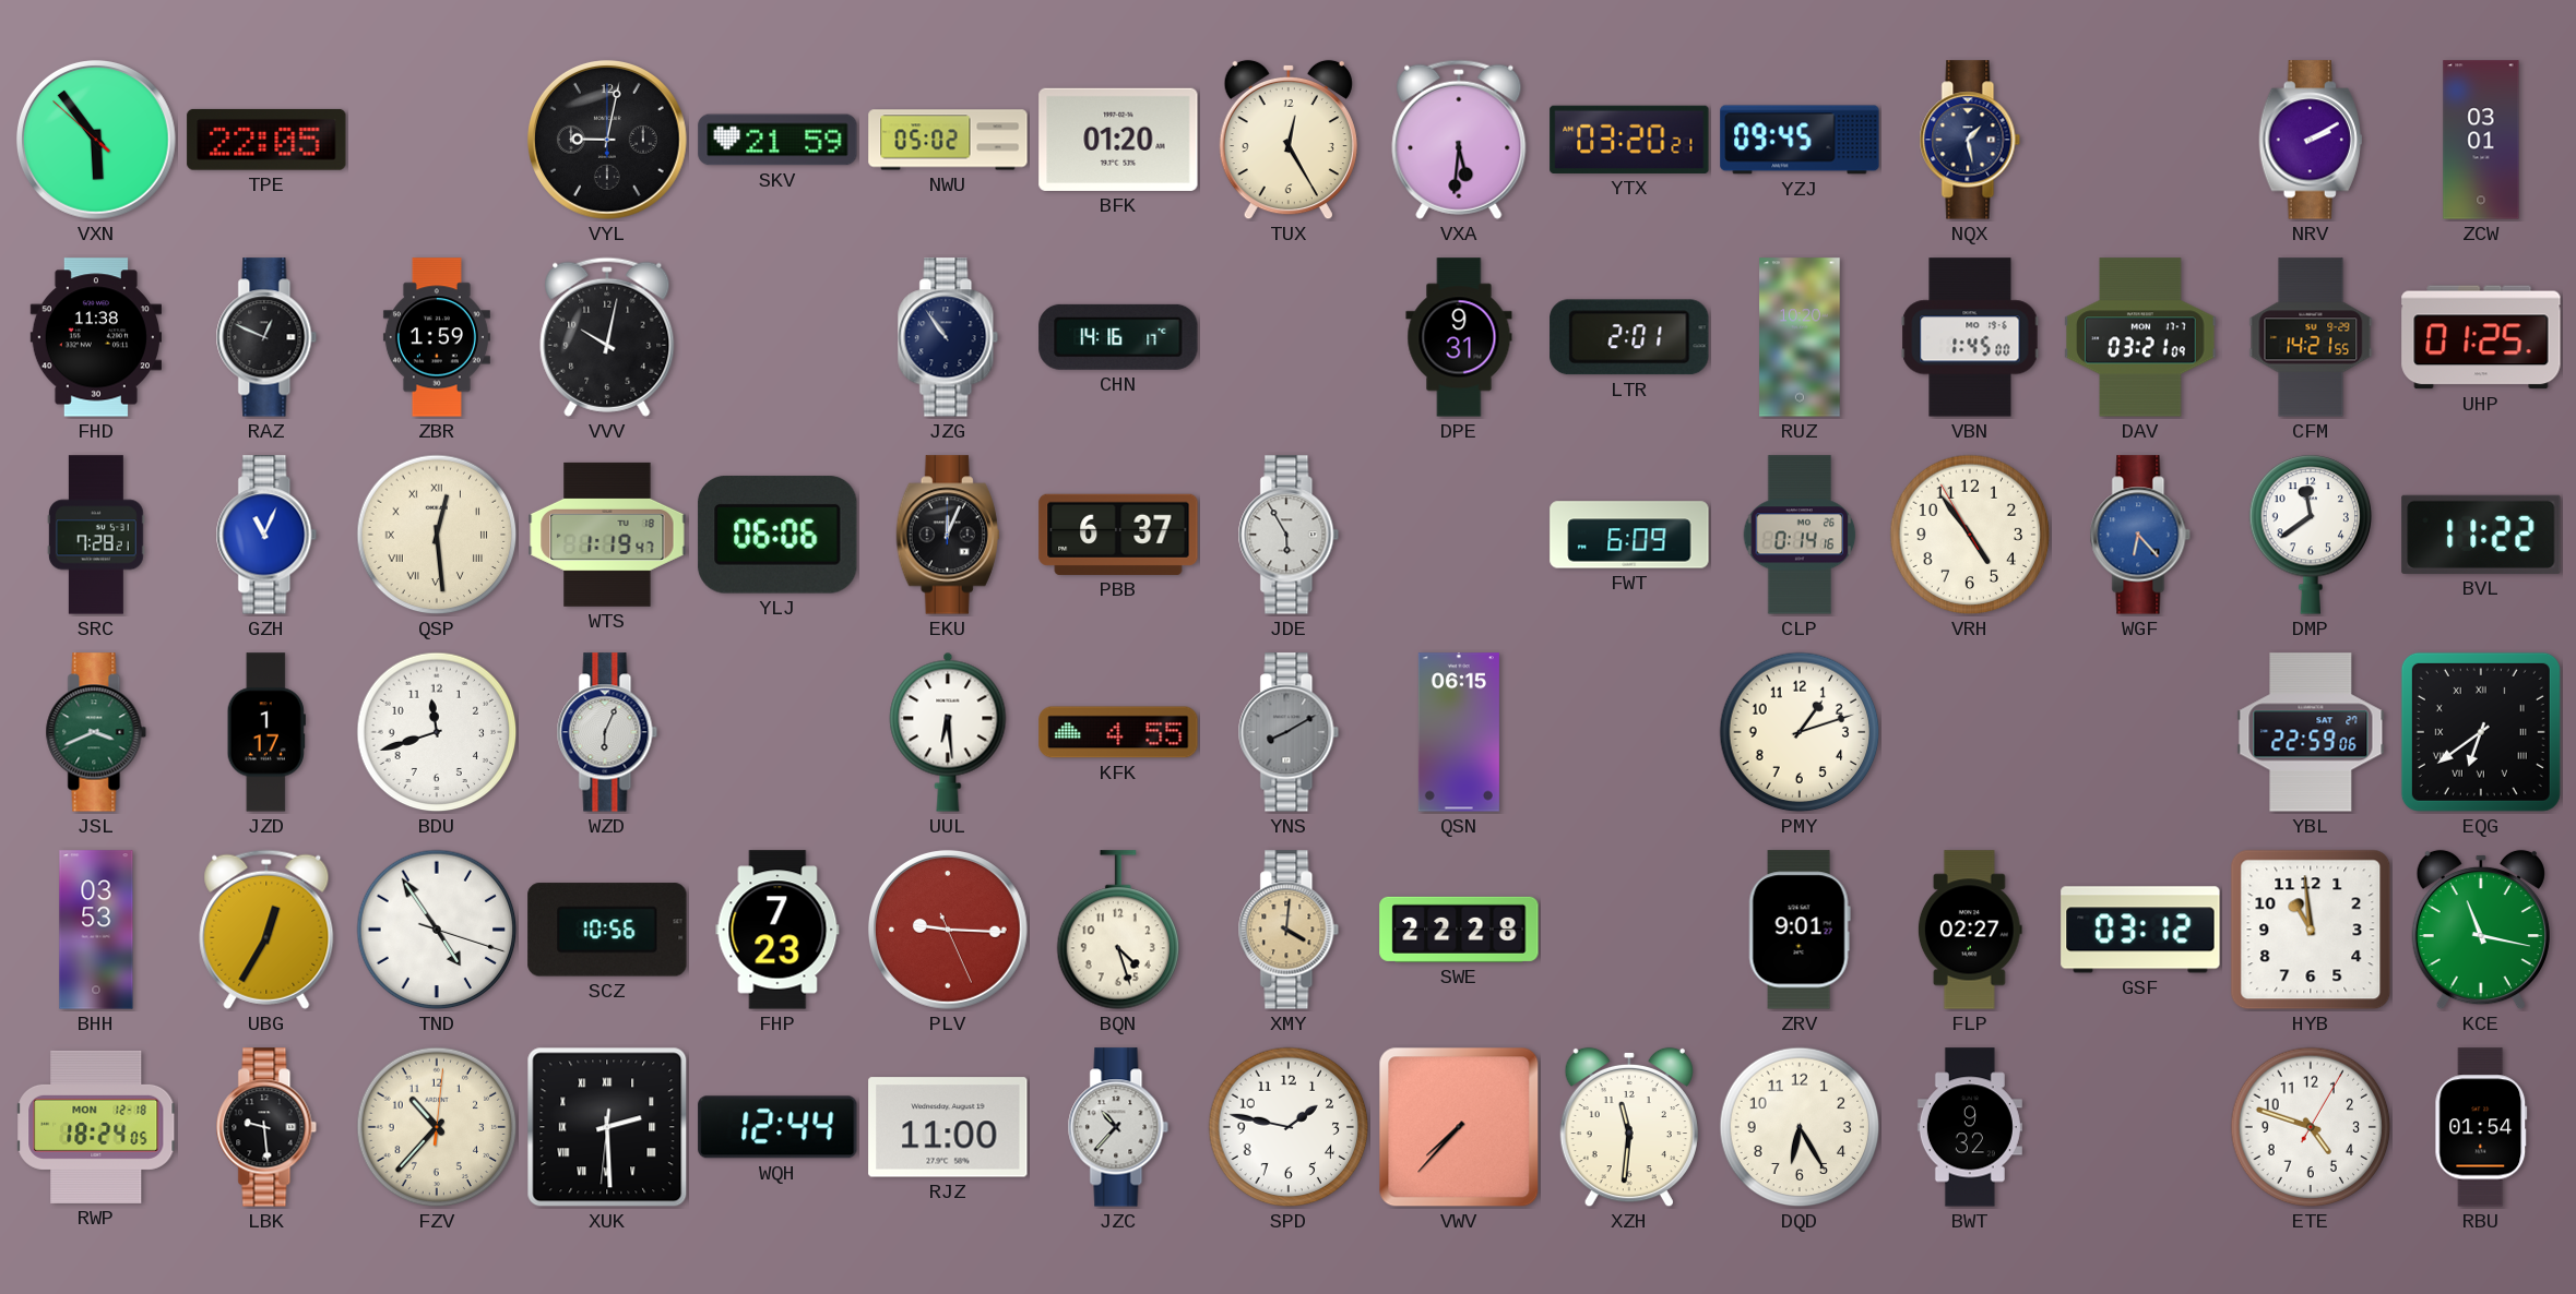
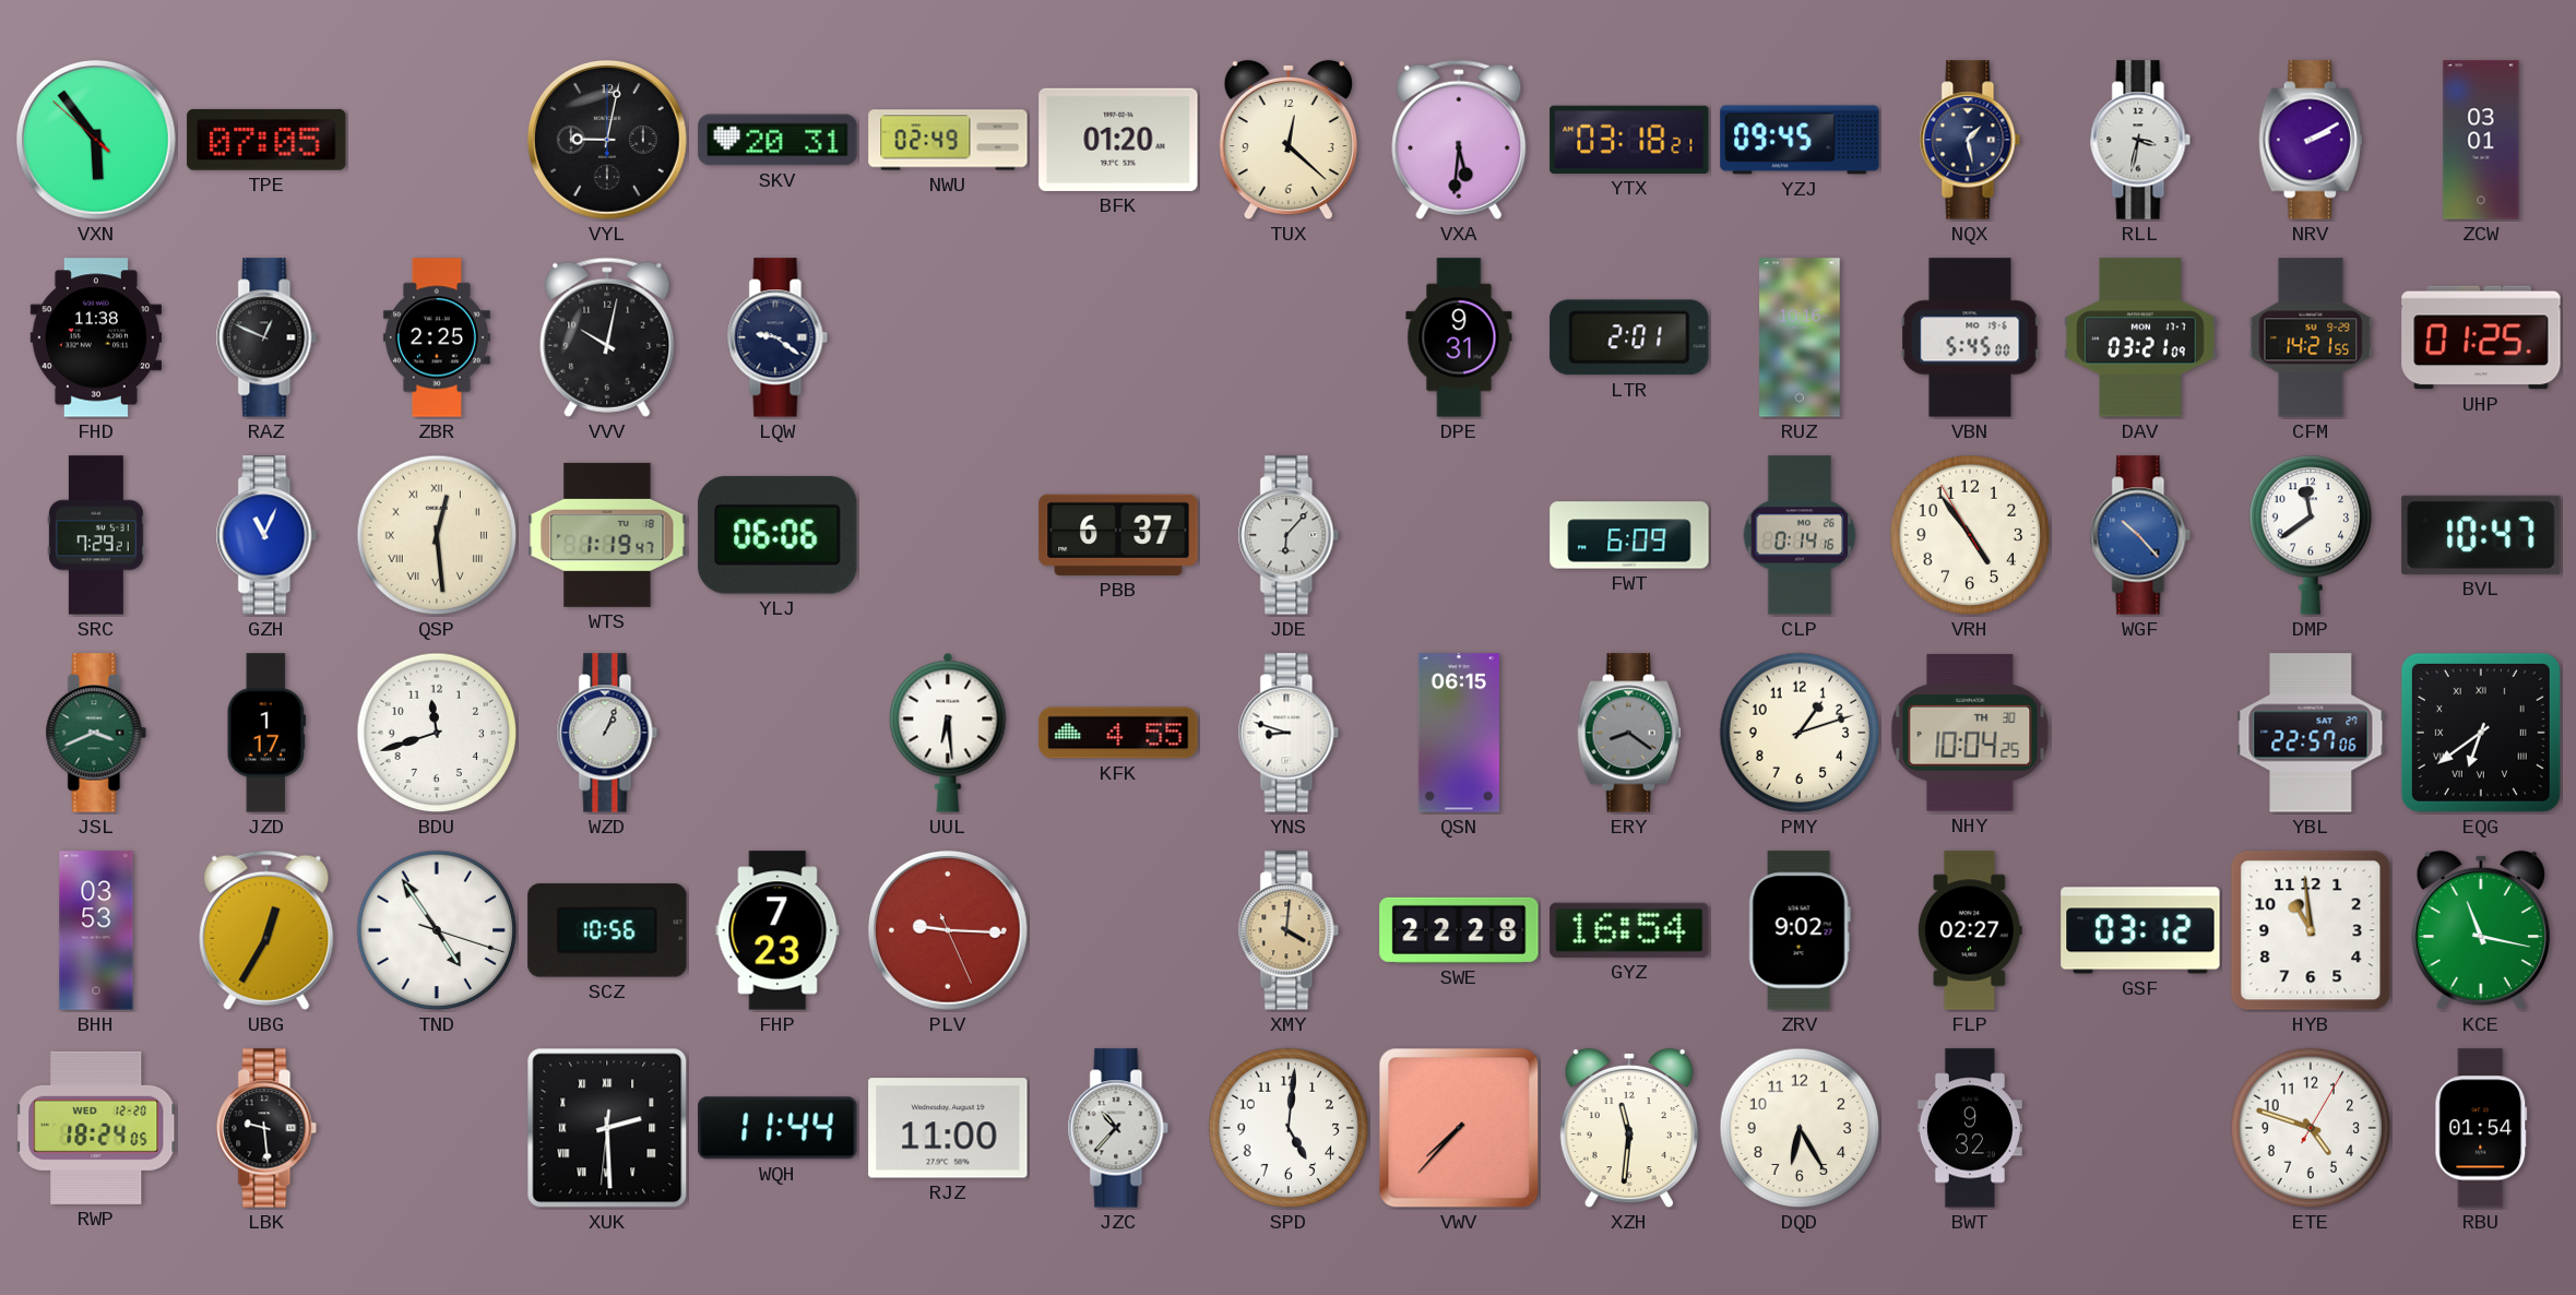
TPE: 22:05 -> 07:05
SKV: 21:59 -> 20:31
NWU: 05:02 -> 02:49
TUX: 12:25 -> 12:22
YTX: 03:20 -> 03:18
RLL: none -> 3:32
ZBR: 1:59 -> 2:25
LQW: none -> 9:21
JZG: 10:54 -> none
CHN: 14:16 -> none
RUZ: 10:20 -> 10:16
VBN: 1:45 -> 5:45
SRC: 7:28 -> 7:29
EKU: 12:04 -> none
JDE: 5:55 -> 6:07
WGF: 6:23 -> 10:23
BVL: 11:22 -> 10:47
WZD: 6:04 -> 1:04
YNS: 8:10 -> 8:48
YNS dial: grey -> white
ERY: none -> 8:21
NHY: none -> 10:04
YBL: 22:59 -> 22:57
BQN: 4:27 -> none
GYZ: none -> 16:54
ZRV: 9:01 -> 9:02
RWP date: MON 12-18 -> WED 12-20
FZV: 10:37 -> none
WQH: 12:44 -> 11:44
SPD: 1:47 -> 5:01
